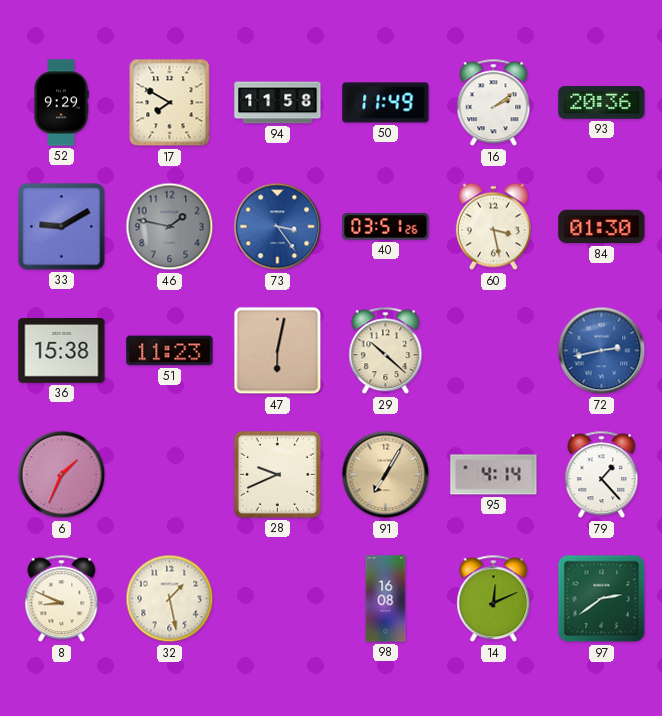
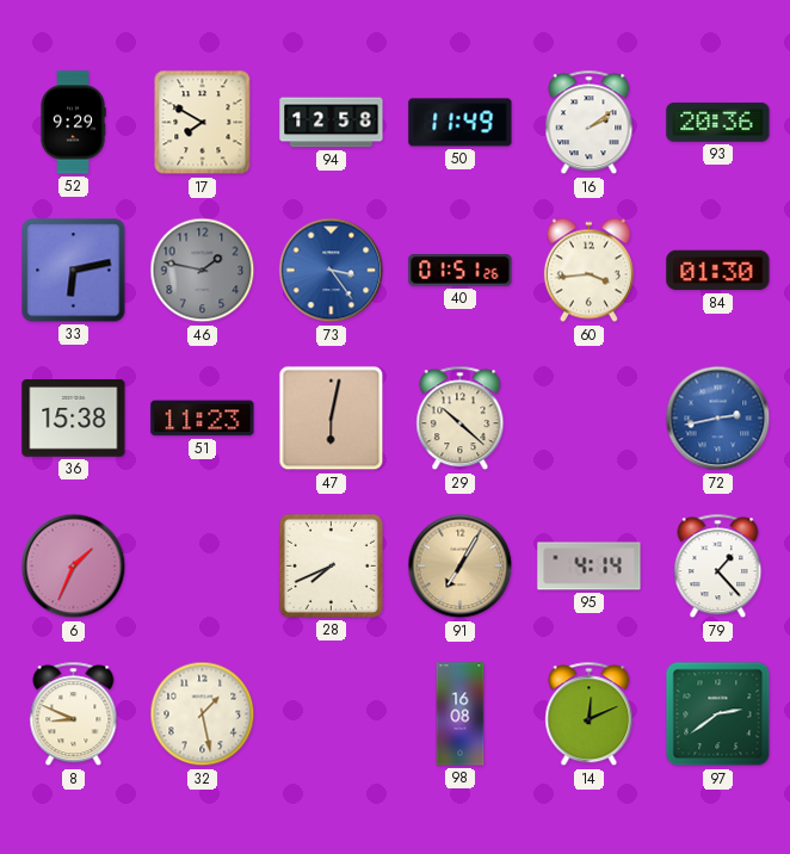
94: 11:58 -> 12:58
33: 9:10 -> 6:13
40: 03:51 -> 01:51
60: 3:28 -> 3:44
28: 9:41 -> 7:41
